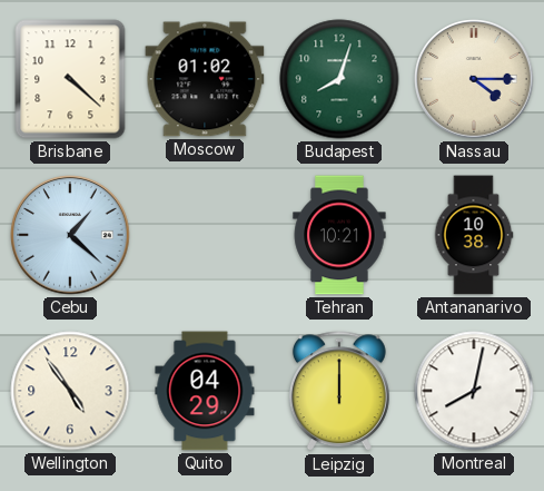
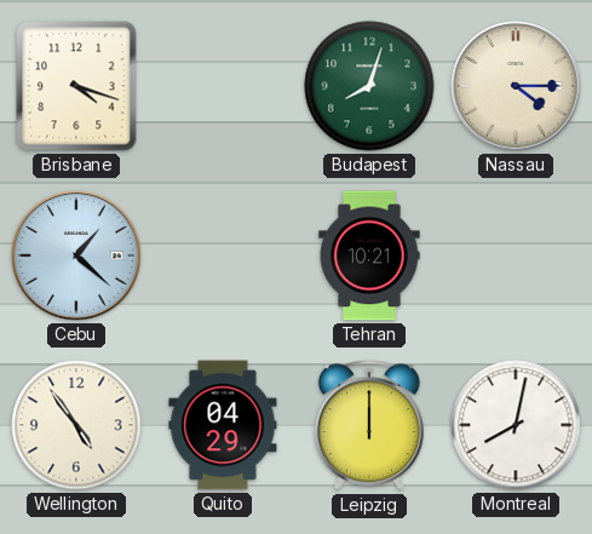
Brisbane: 4:22 -> 4:18
Moscow: 01:02 -> none
Antananarivo: 10:38 -> none
